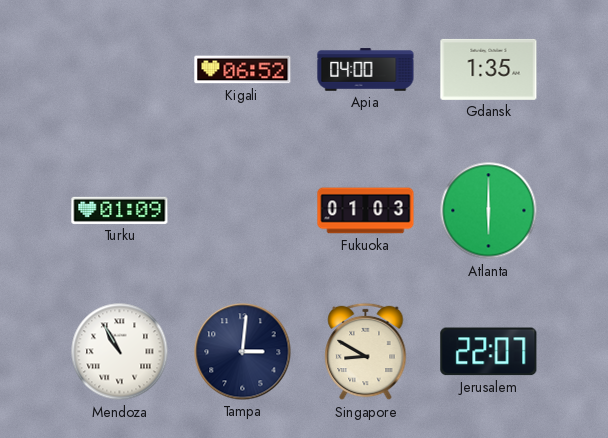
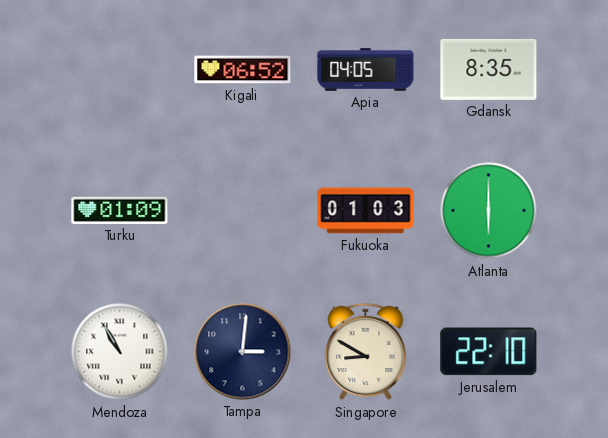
Apia: 04:00 -> 04:05
Gdansk: 1:35 -> 8:35
Jerusalem: 22:07 -> 22:10
